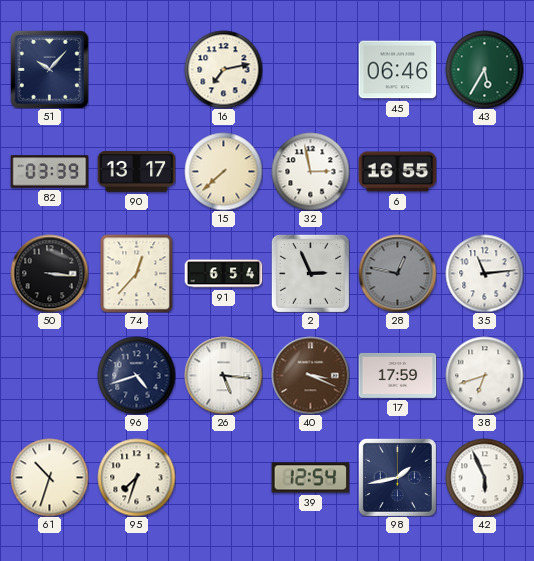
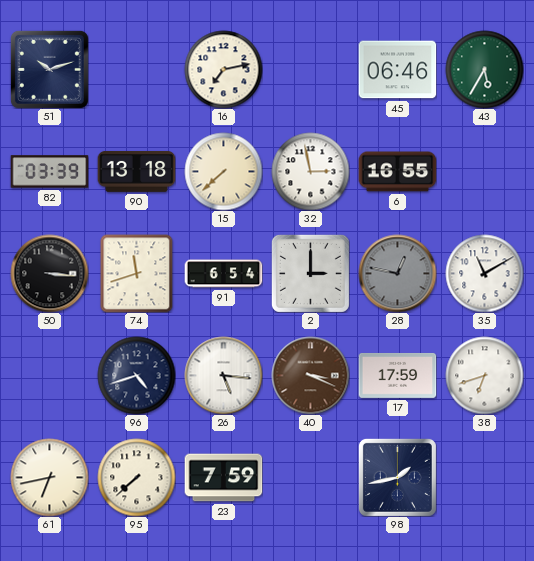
51: 10:07 -> 10:12
90: 13:17 -> 13:18
74: 12:37 -> 11:42
2: 2:56 -> 3:00
35: 11:14 -> 11:10
61: 10:33 -> 6:43
95: 7:33 -> 7:38
23: none -> 7:59
39: 12:54 -> none
42: 5:56 -> none
